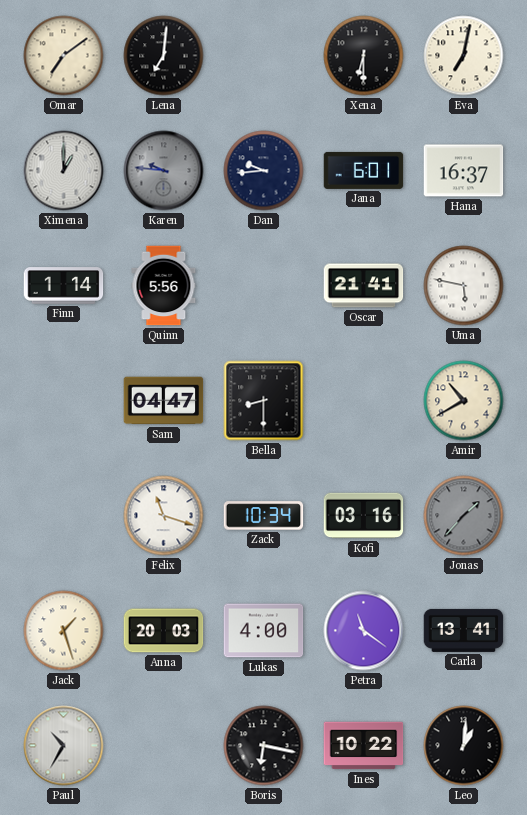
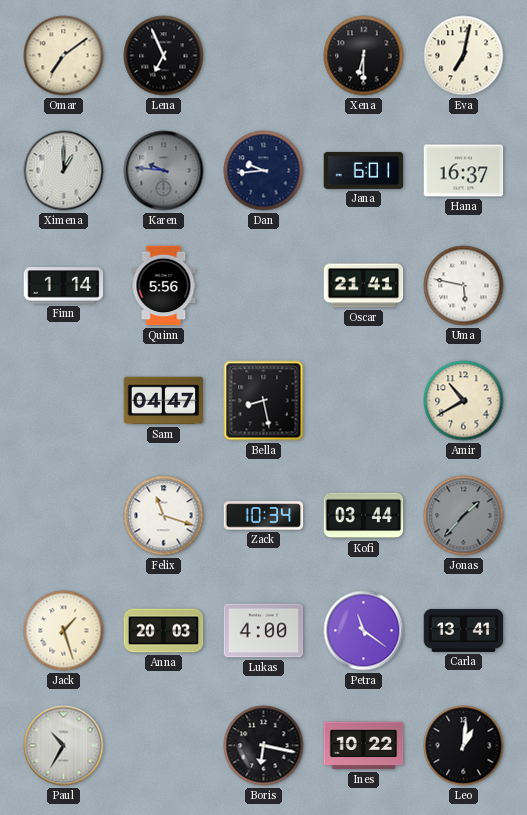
Lena: 7:01 -> 6:56
Bella: 8:30 -> 8:28
Kofi: 03:16 -> 03:44
